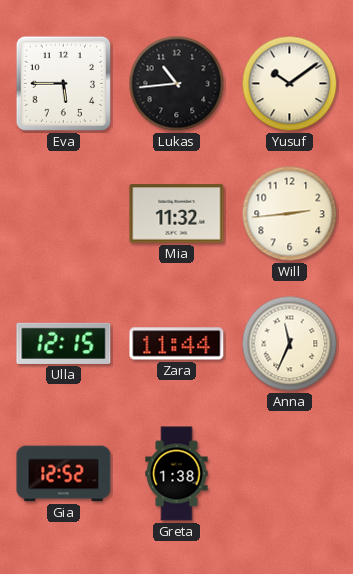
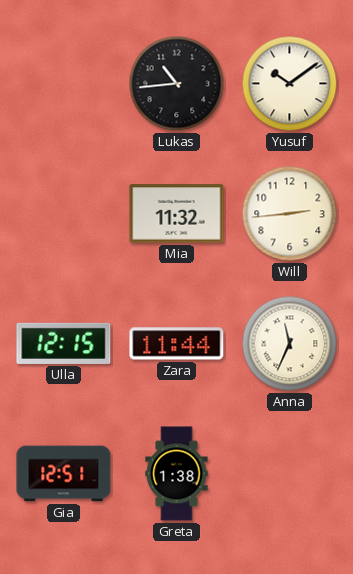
Eva: 5:45 -> none
Gia: 12:52 -> 12:51
